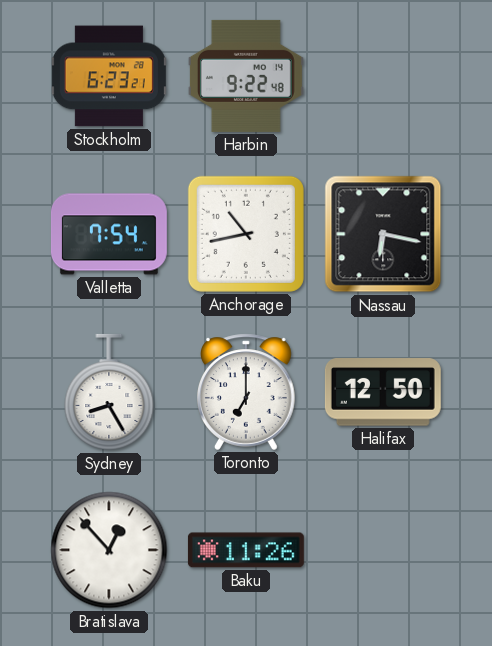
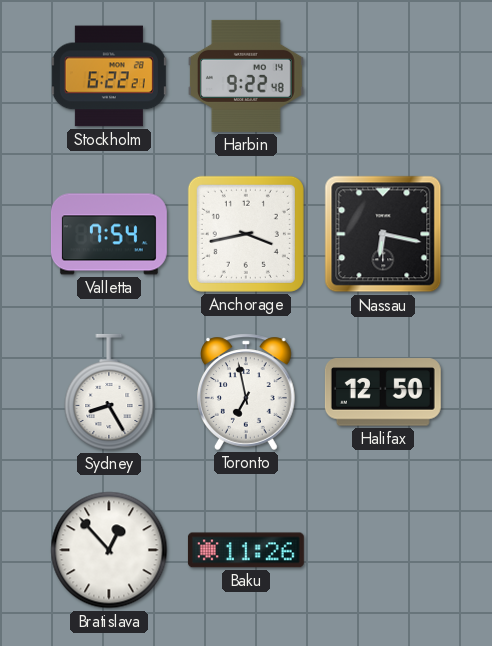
Stockholm: 6:23 -> 6:22
Anchorage: 10:43 -> 3:43
Toronto: 7:00 -> 6:58
